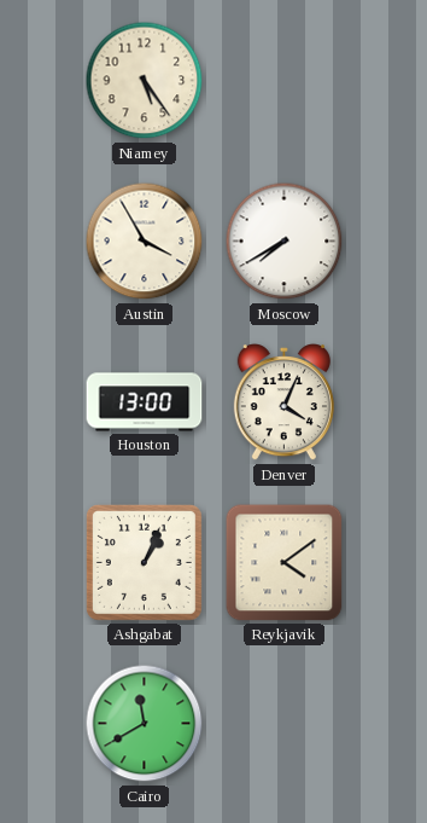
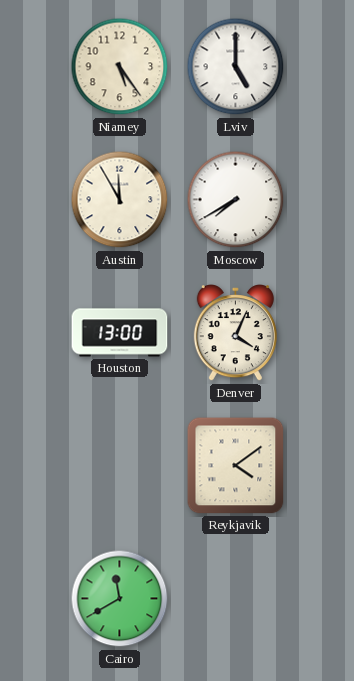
Lviv: none -> 5:00
Austin: 3:55 -> 11:55
Ashgabat: 1:04 -> none
